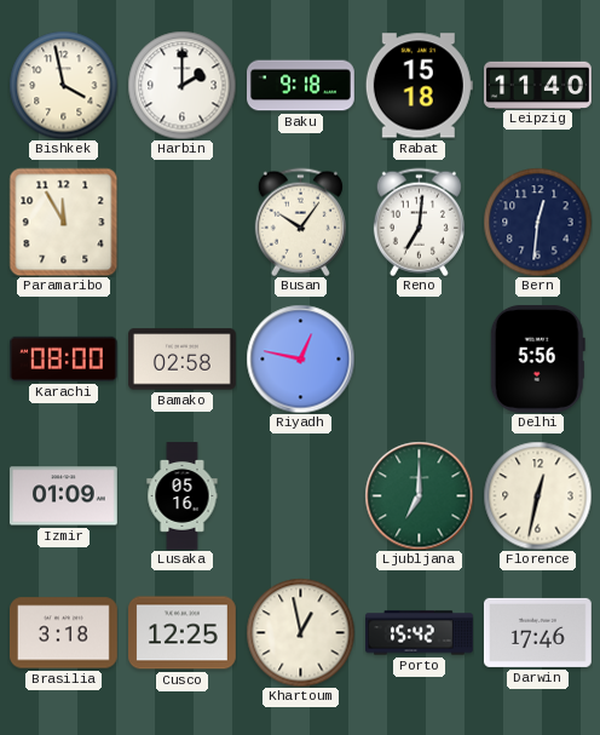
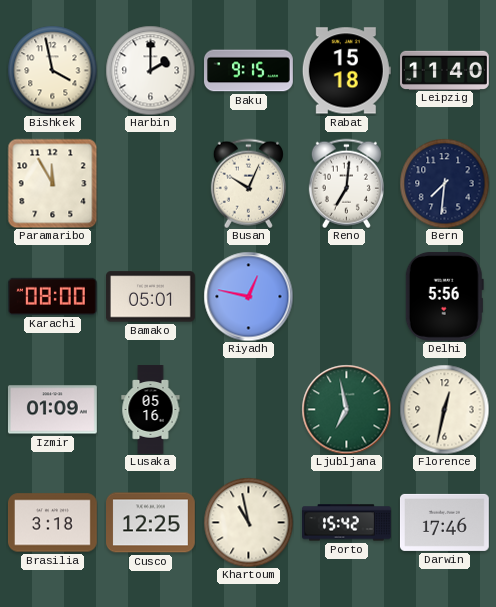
Baku: 9:18 -> 9:15
Busan: 10:06 -> 10:04
Bern: 12:31 -> 7:31
Bamako: 02:58 -> 05:01
Ljubljana: 7:00 -> 6:58
Khartoum: 12:58 -> 10:58
